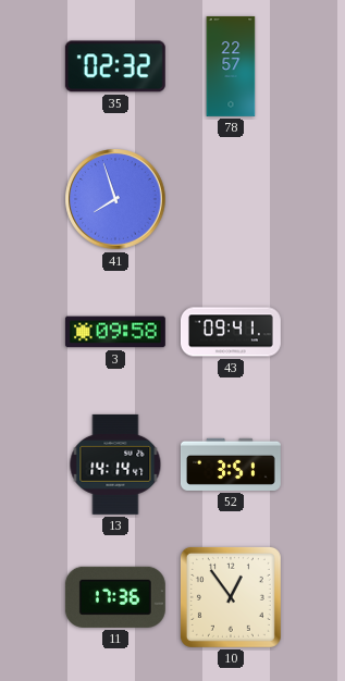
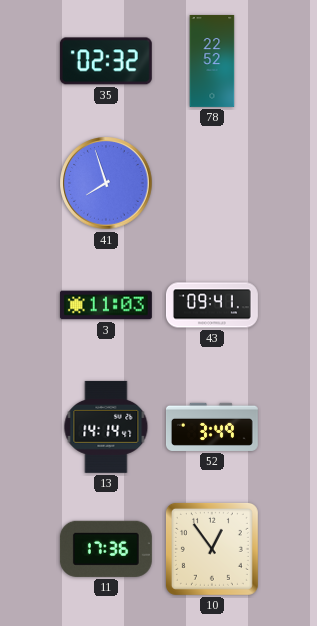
78: 22:57 -> 22:52
3: 09:58 -> 11:03
52: 3:51 -> 3:49
